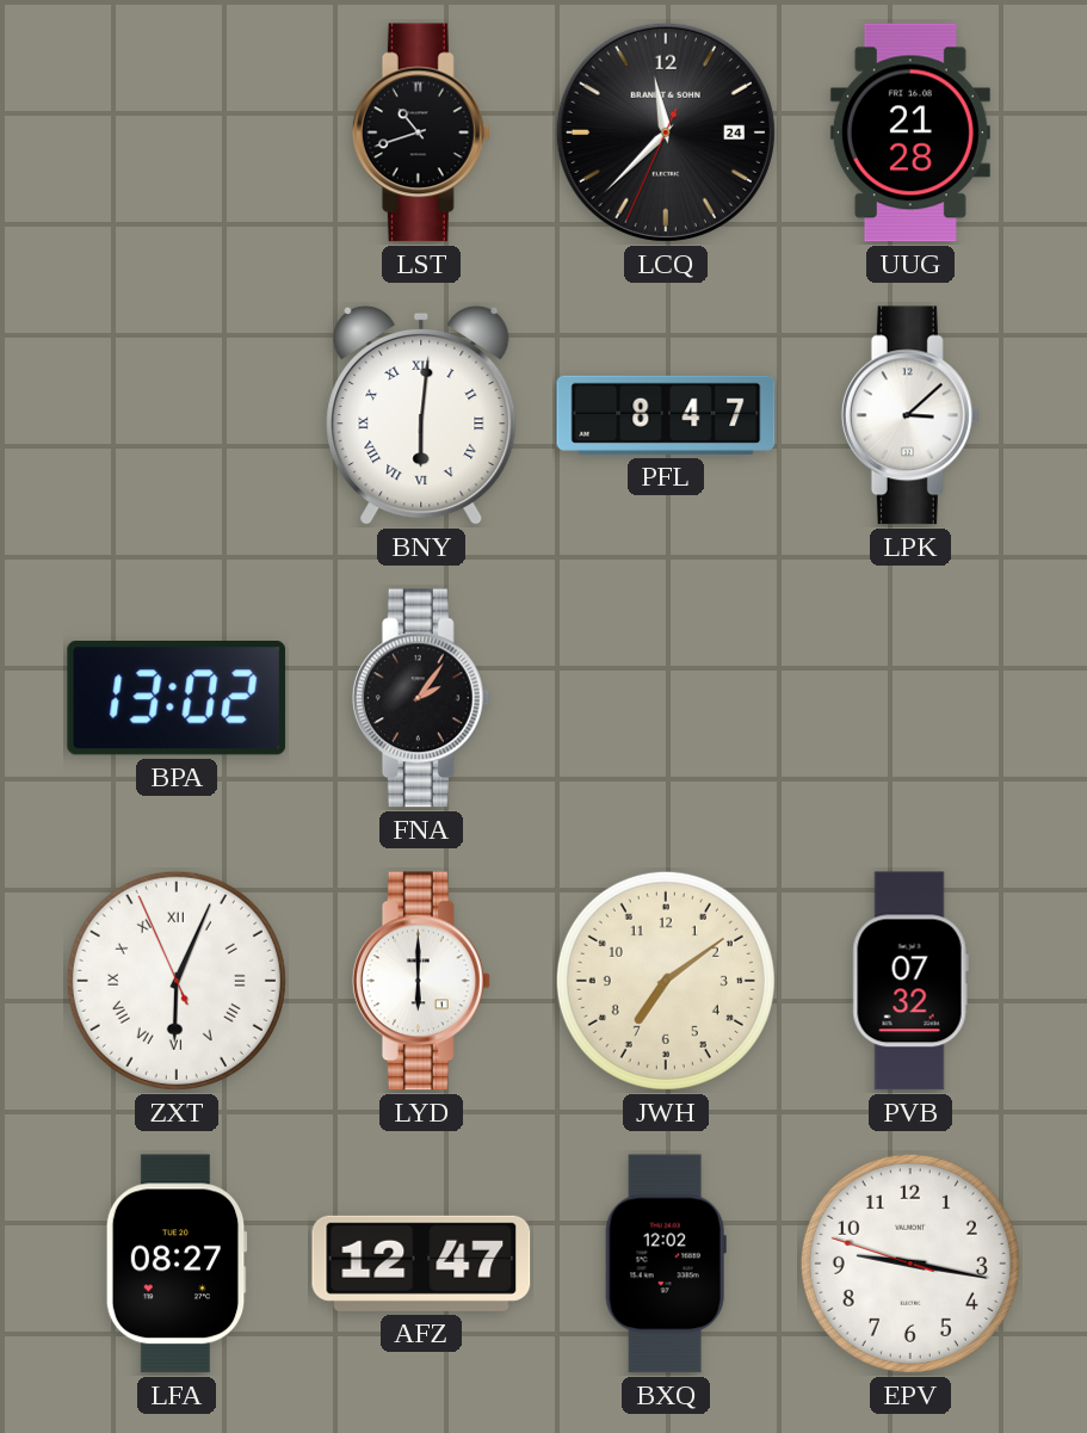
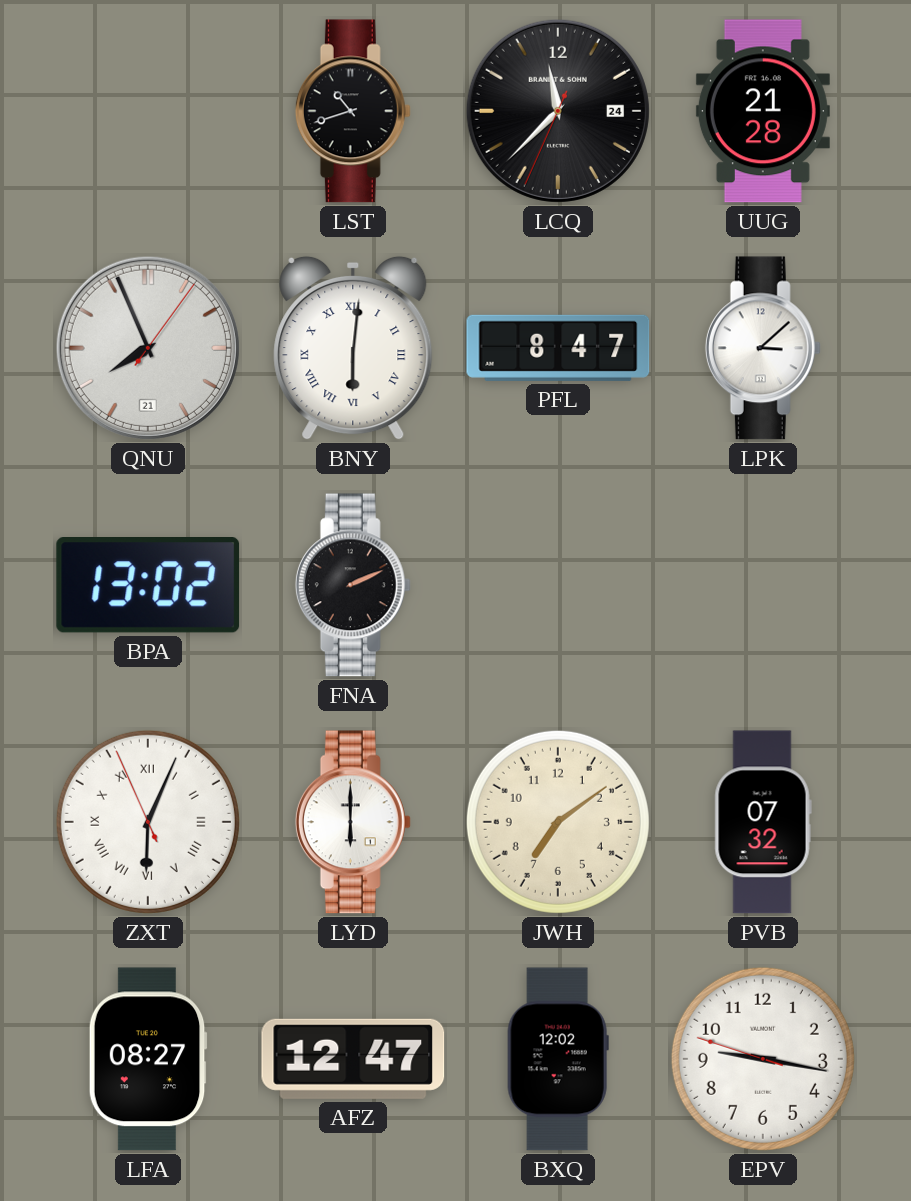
QNU: none -> 7:56
FNA: 2:06 -> 2:11
